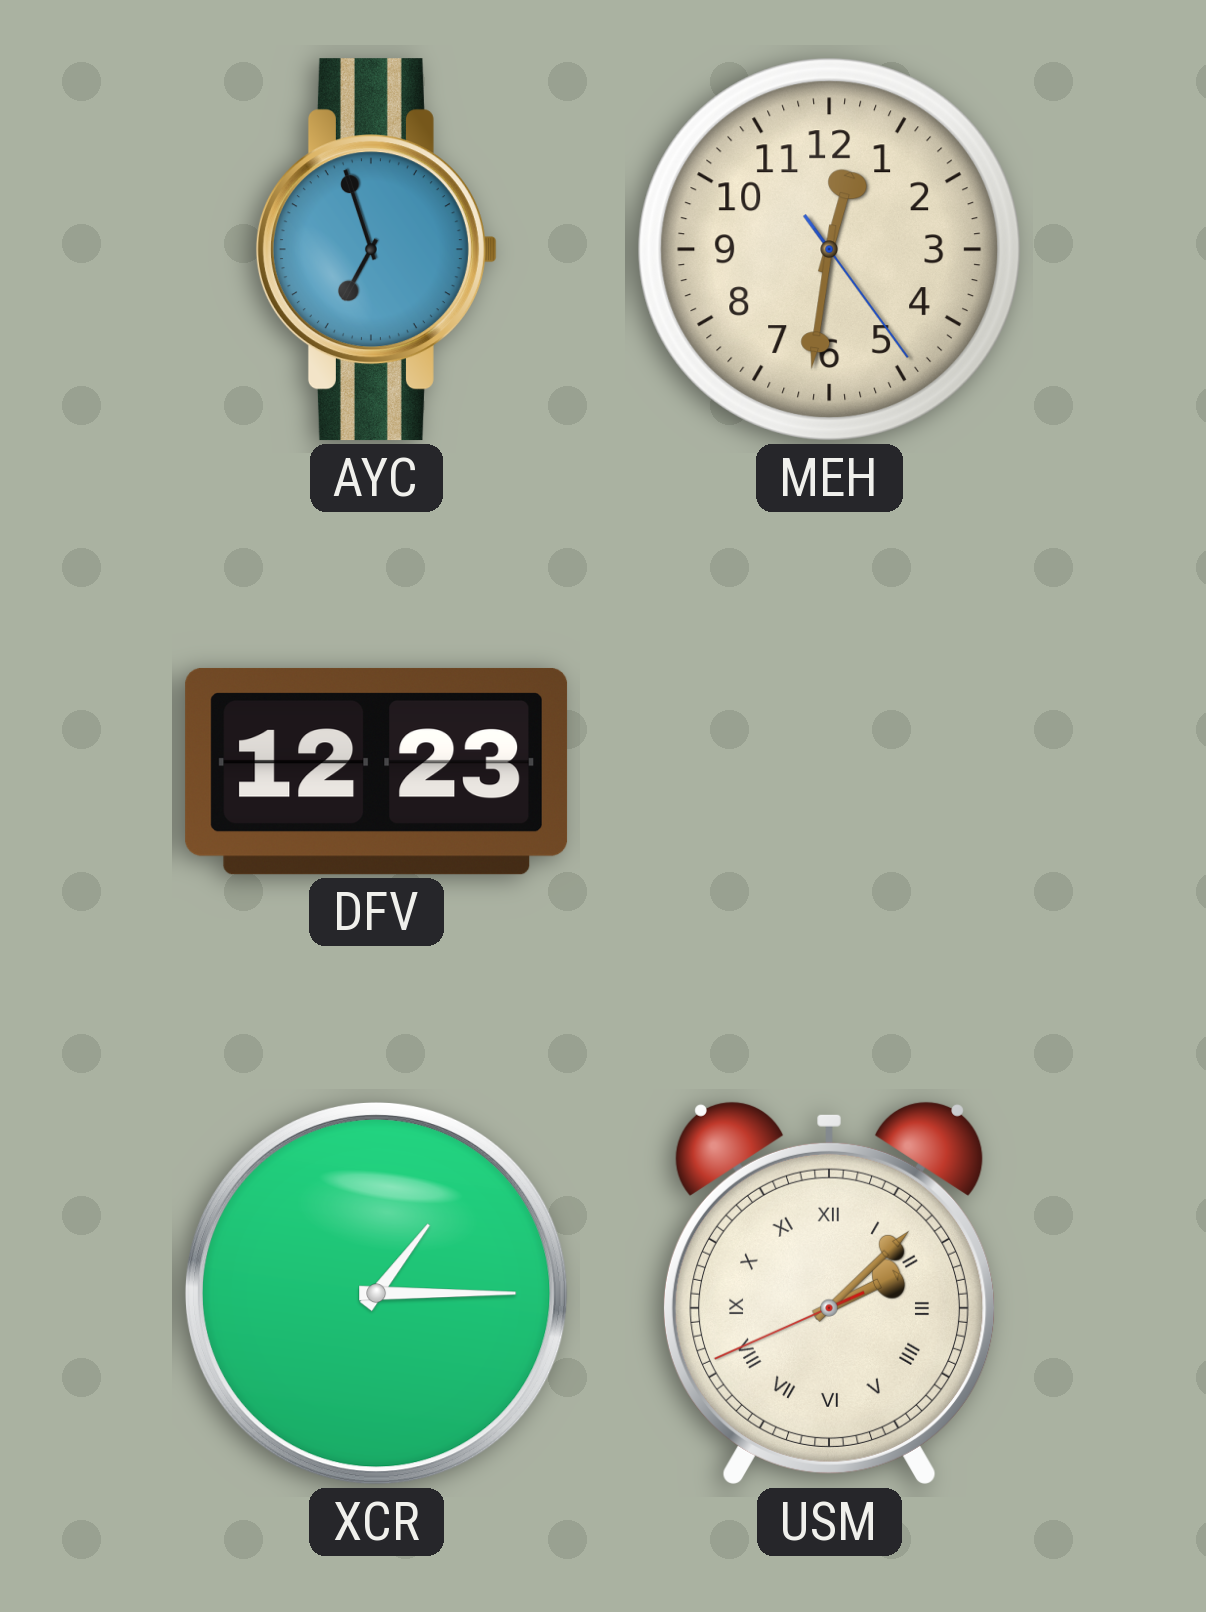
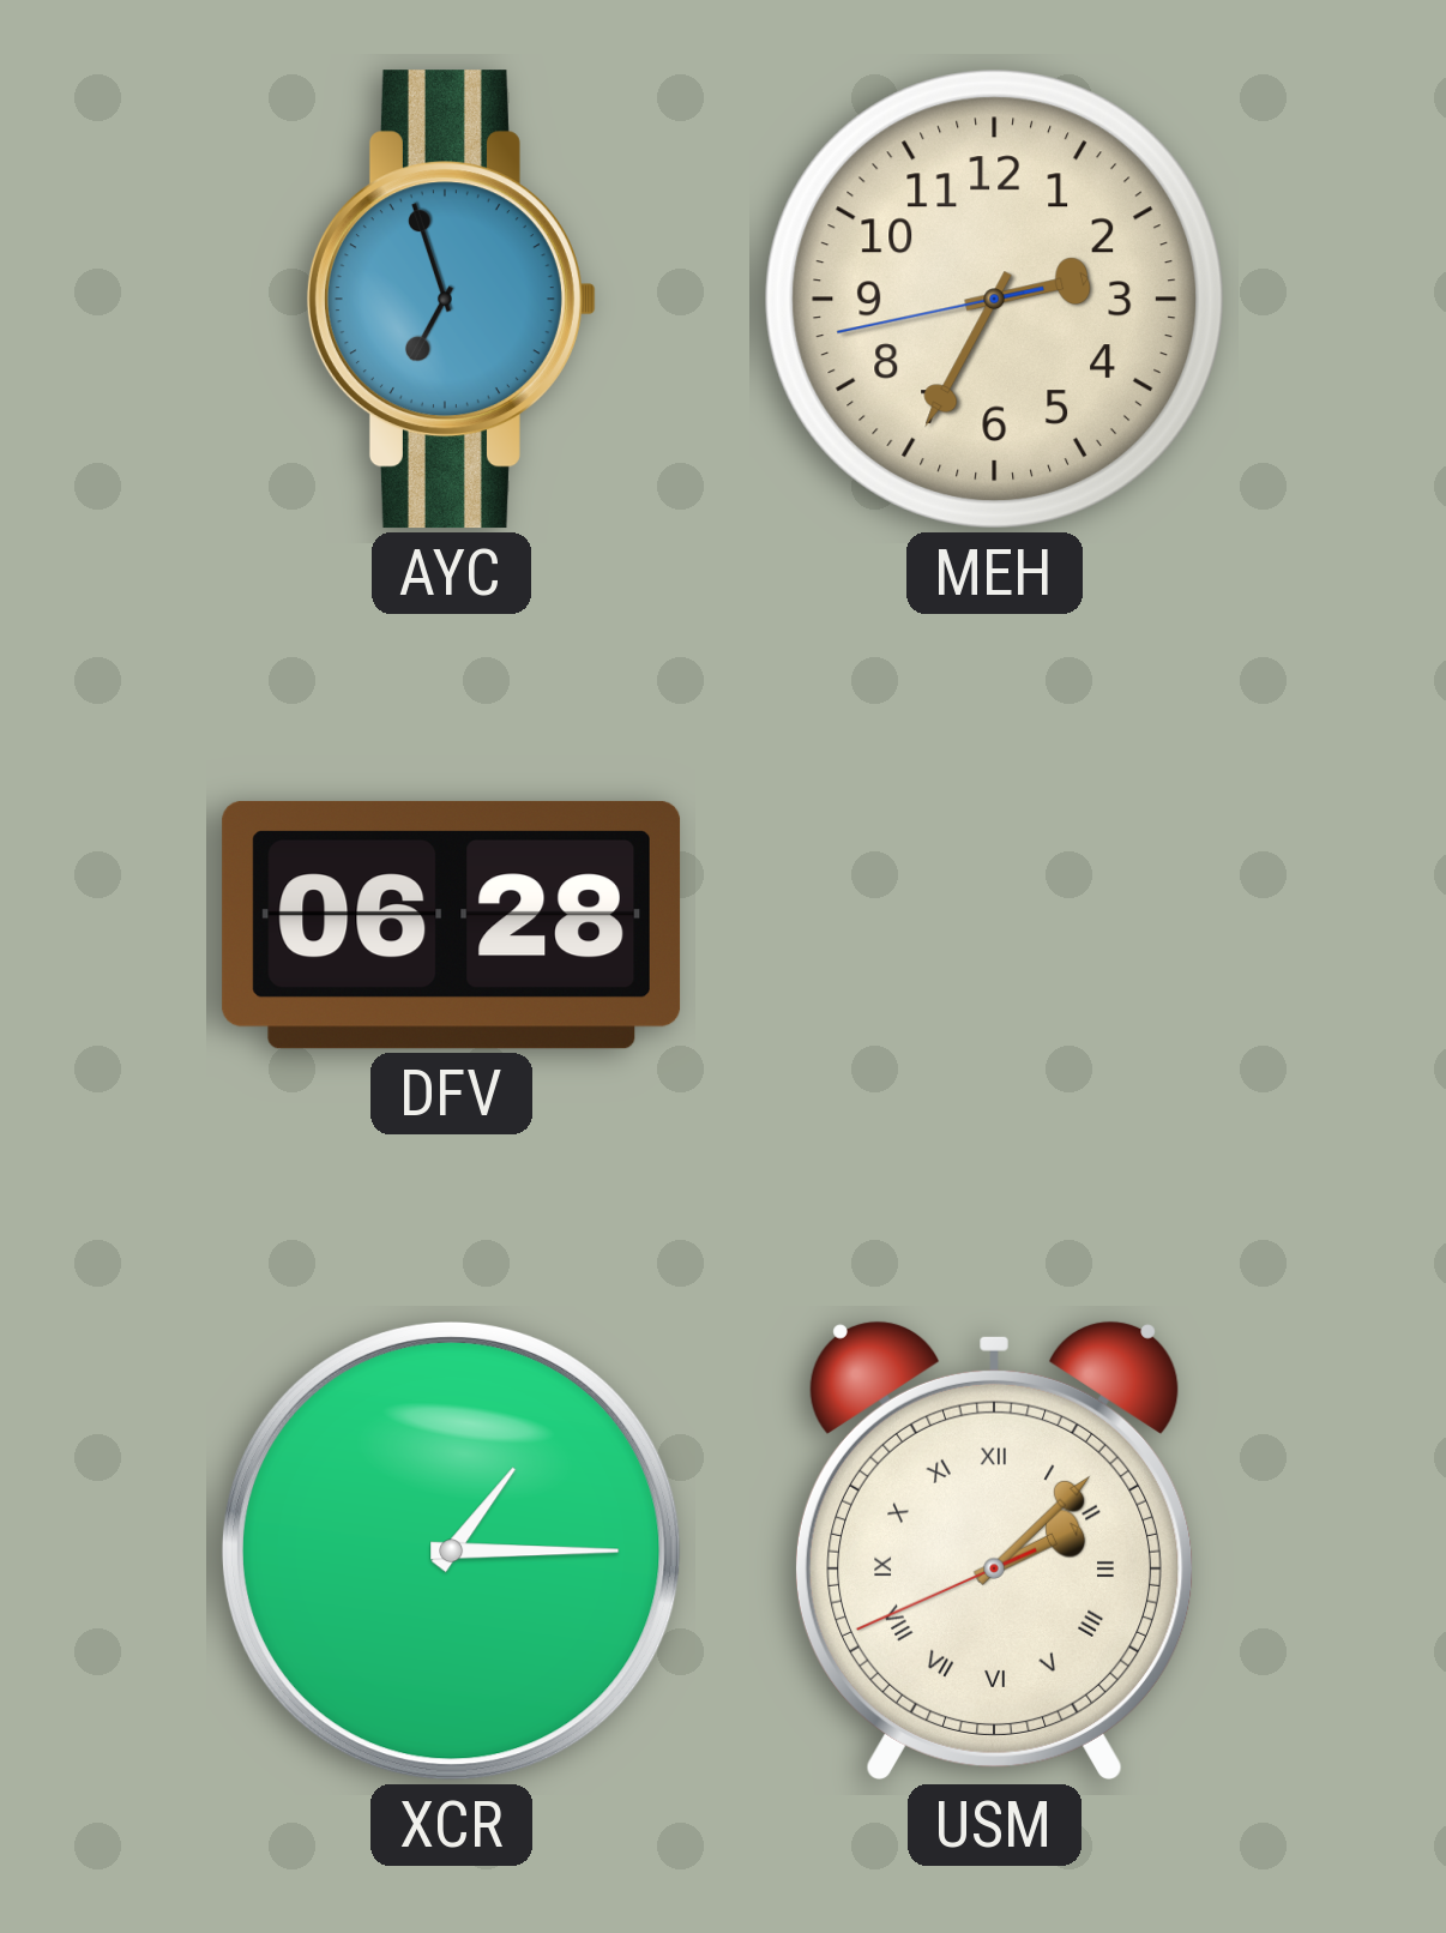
MEH: 12:31 -> 2:34
DFV: 12:23 -> 06:28
